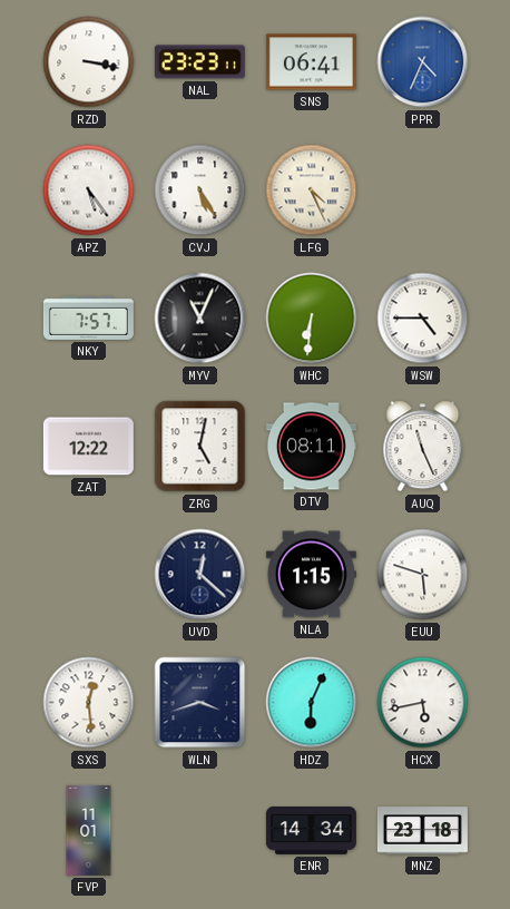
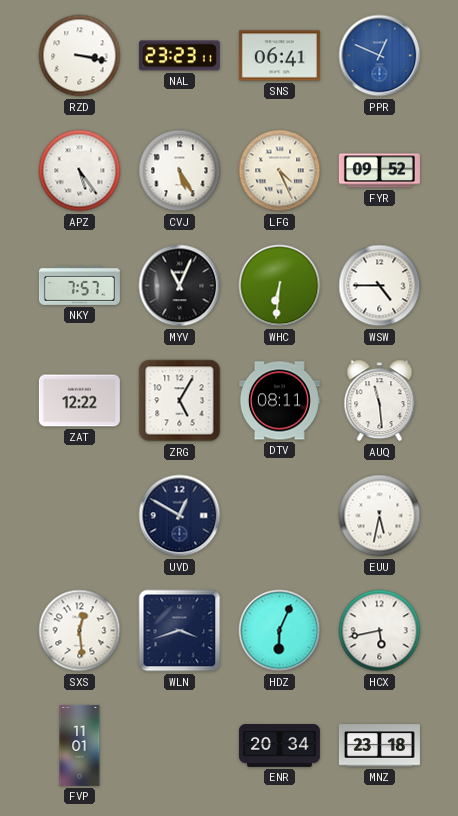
PPR: 4:34 -> 12:49
FYR: none -> 09:52
ZRG: 5:02 -> 5:05
AUQ: 11:26 -> 11:29
UVD: 12:22 -> 12:50
NLA: 1:15 -> none
EUU: 5:48 -> 5:32
ENR: 14:34 -> 20:34
